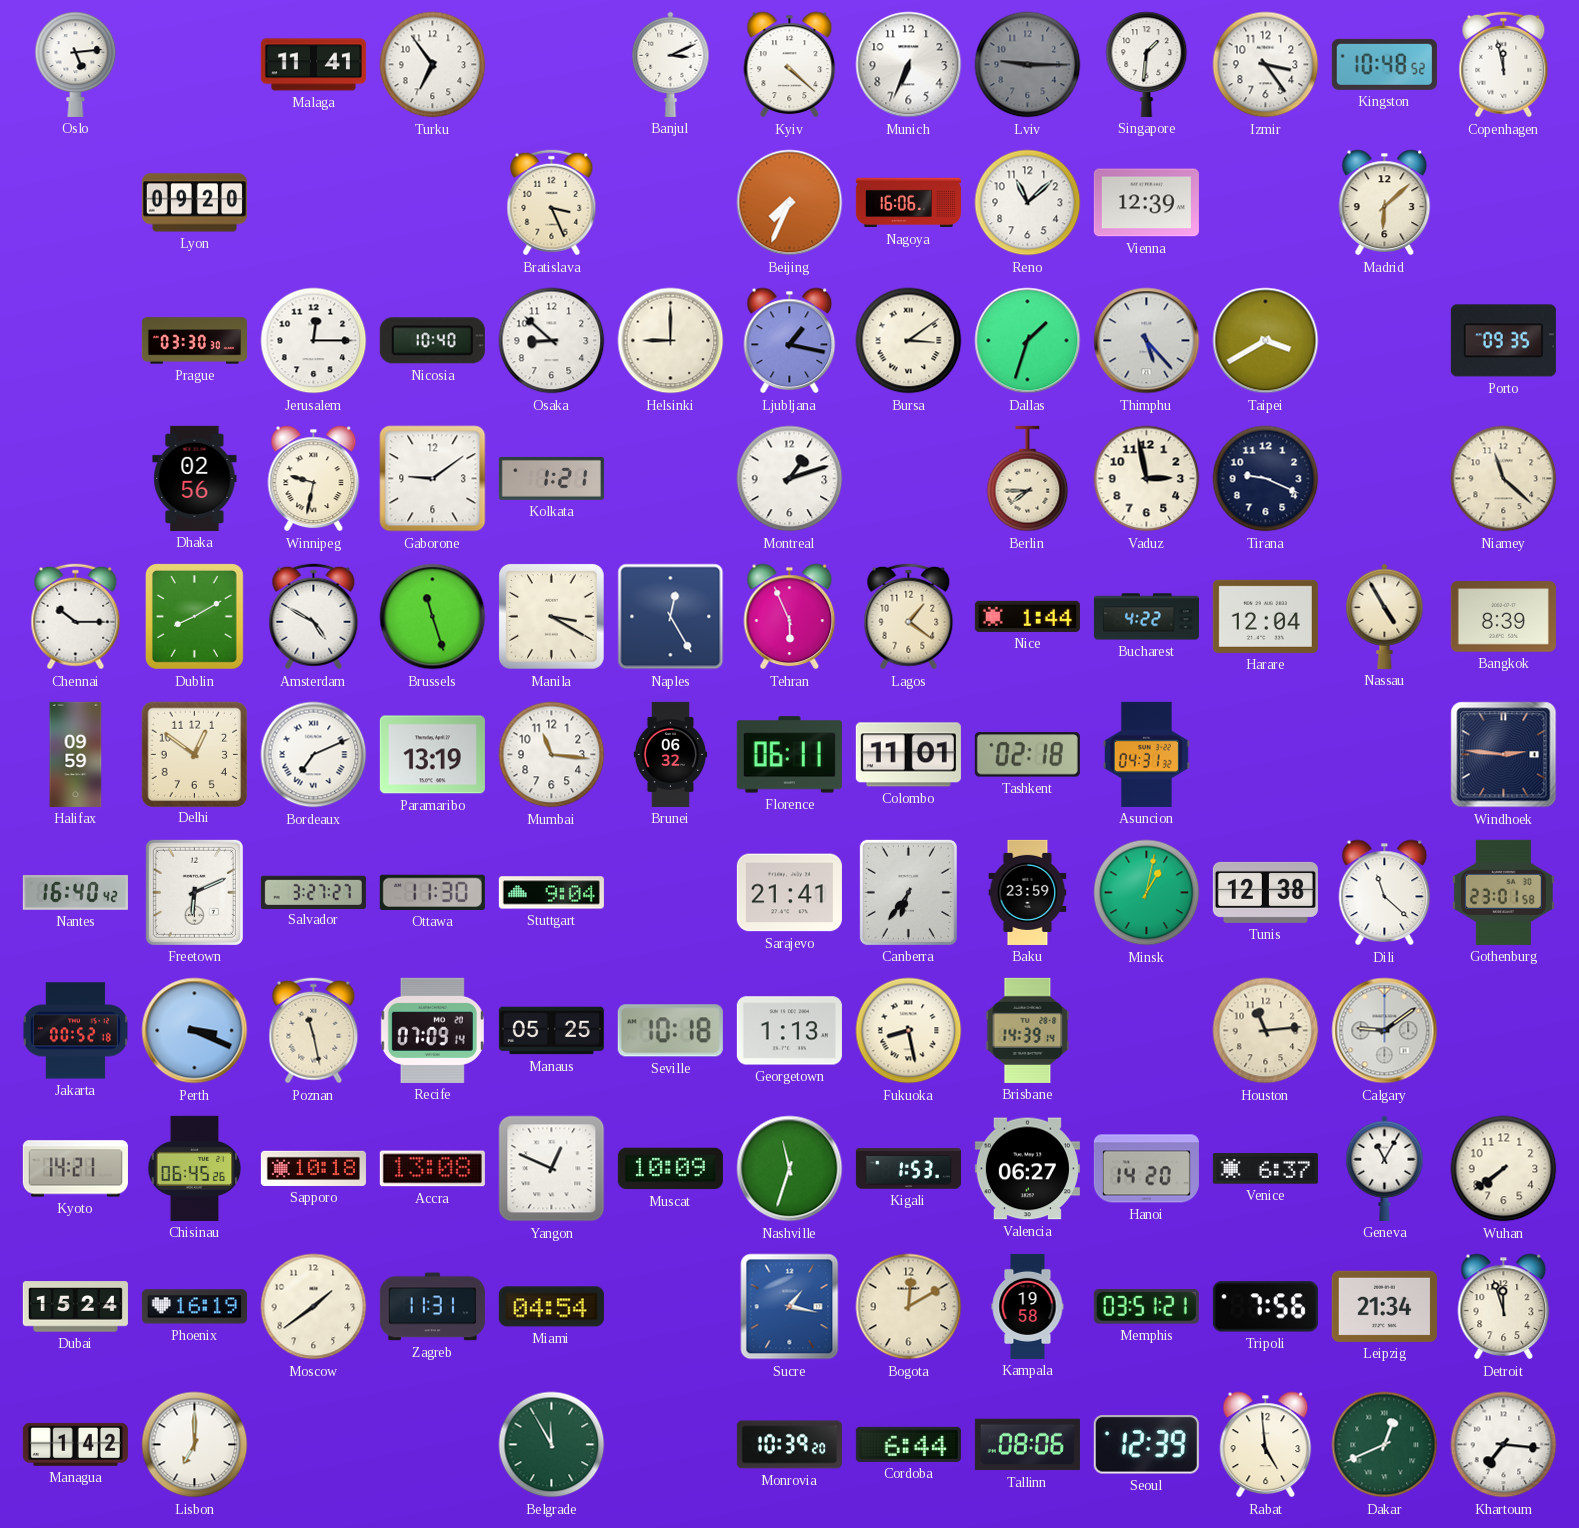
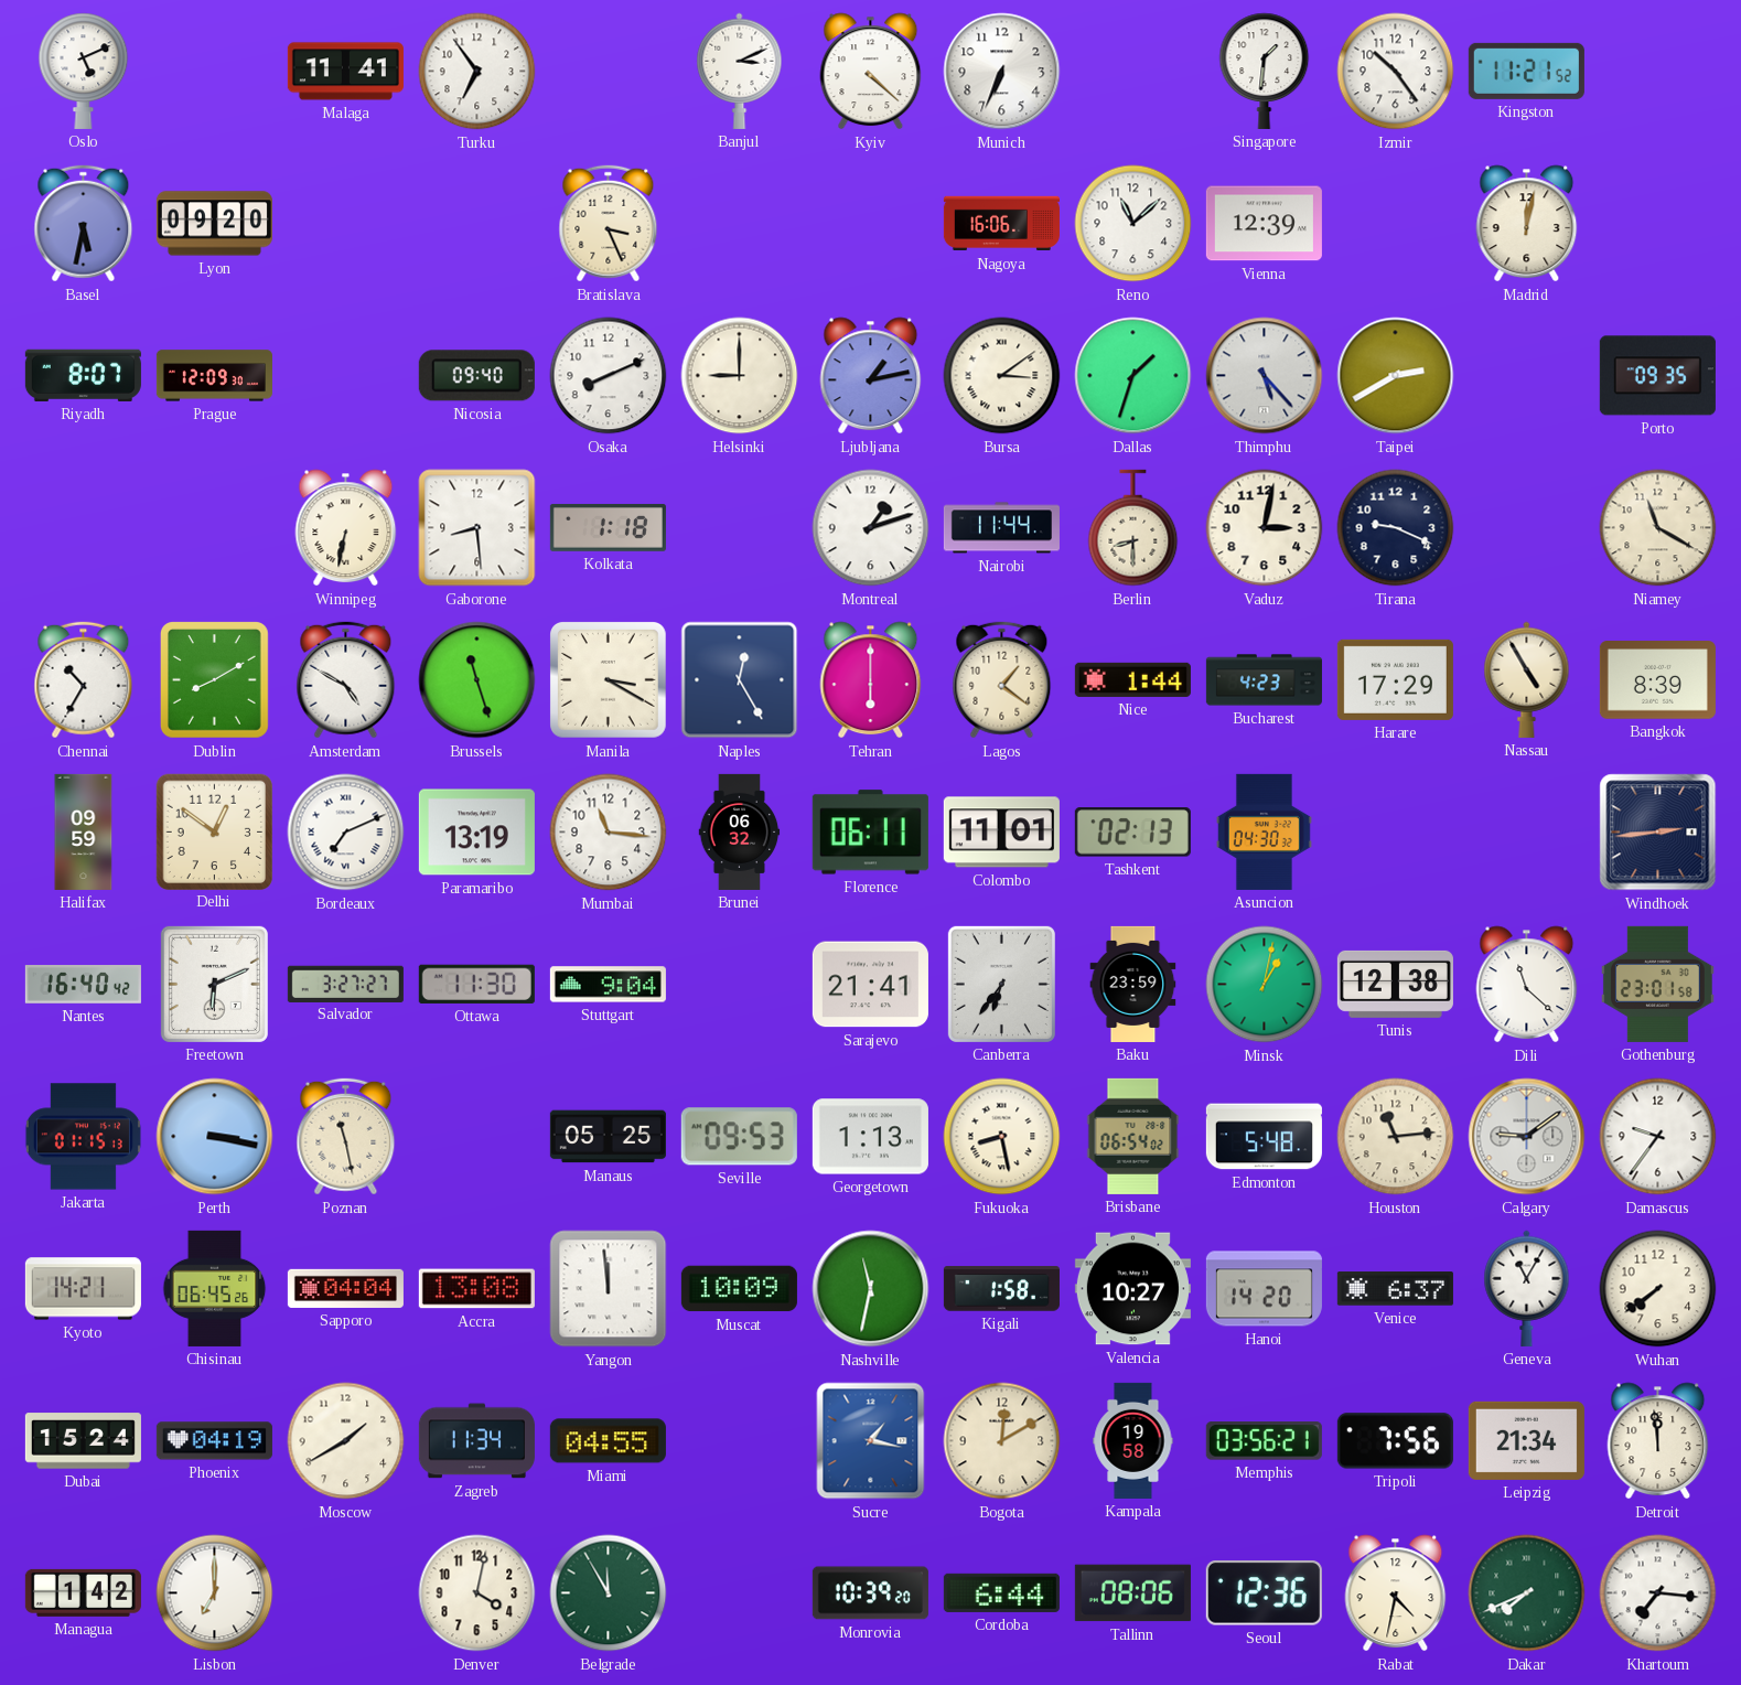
Oslo: 5:14 -> 5:11
Lviv: 9:15 -> none
Izmir: 3:24 -> 10:24
Kingston: 10:48 -> 11:21
Copenhagen: 11:58 -> none
Basel: none -> 5:32
Beijing: 7:34 -> none
Madrid: 6:08 -> 12:02
Riyadh: none -> 8:07
Prague: 03:30 -> 12:09
Jerusalem: 12:15 -> none
Nicosia: 10:40 -> 09:40
Osaka: 8:52 -> 8:11
Ljubljana: 1:17 -> 1:13
Taipei: 3:40 -> 2:40
Dhaka: 02:56 -> none
Winnipeg: 9:32 -> 6:32
Gaborone: 9:09 -> 8:29
Kolkata: 1:21 -> 1:18
Nairobi: none -> 11:44
Berlin: 7:45 -> 8:30
Vaduz: 2:58 -> 3:02
Niamey: 11:22 -> 11:20
Chennai: 10:15 -> 10:35
Tehran: 5:56 -> 6:00
Bucharest: 4:22 -> 4:23
Harare: 12:04 -> 17:29
Tashkent: 02:18 -> 02:13
Asuncion: 04:31 -> 04:30
Windhoek: 2:46 -> 2:44
Jakarta: 00:52 -> 01:15
Perth: 3:19 -> 3:17
Recife: 07:09 -> none
Seville: 10:18 -> 09:53
Brisbane: 14:39 -> 06:54
Edmonton: none -> 5:48
Damascus: none -> 9:36
Sapporo: 10:18 -> 04:04
Yangon: 12:49 -> 11:59
Nashville: 11:33 -> 11:32
Kigali: 1:53 -> 1:58
Valencia: 06:27 -> 10:27
Phoenix: 16:19 -> 04:19
Moscow: 1:39 -> 1:40
Zagreb: 11:31 -> 11:34
Miami: 04:54 -> 04:55
Memphis: 03:51 -> 03:56
Detroit: 11:57 -> 11:59
Denver: none -> 4:02
Seoul: 12:39 -> 12:36
Rabat: 4:59 -> 4:32
Dakar: 12:41 -> 7:41
